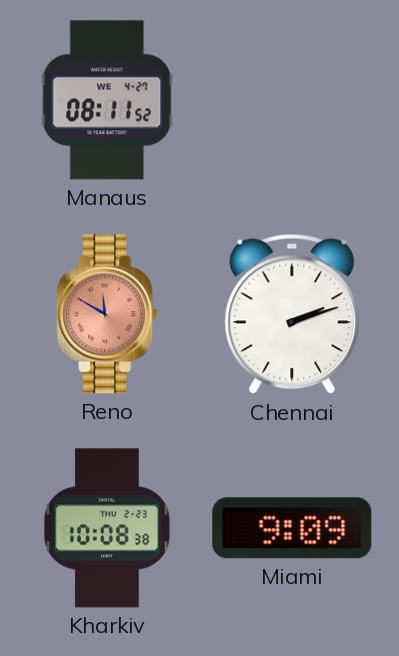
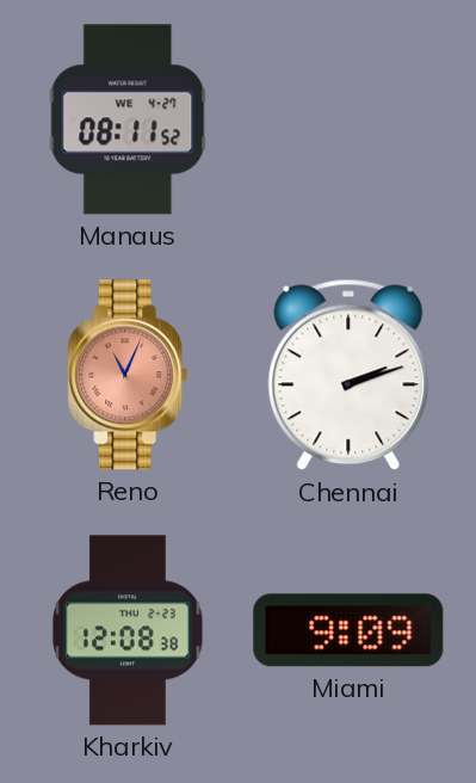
Reno: 11:50 -> 11:04
Kharkiv: 10:08 -> 12:08
